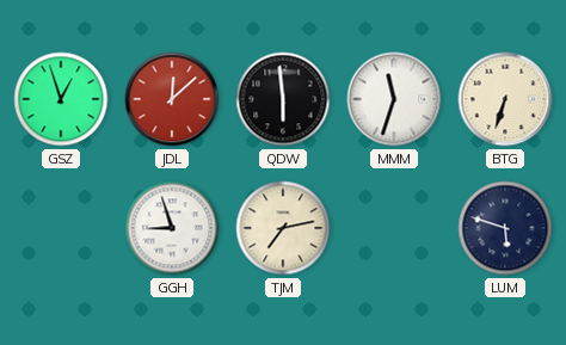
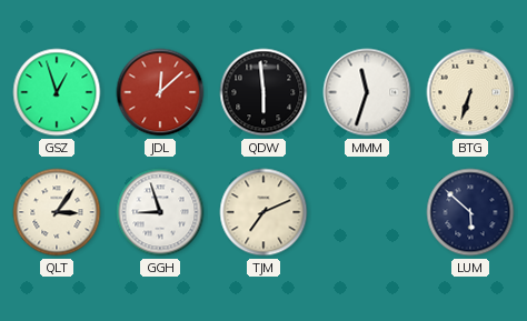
QLT: none -> 3:06
TJM: 7:13 -> 7:11
LUM: 5:48 -> 5:52
